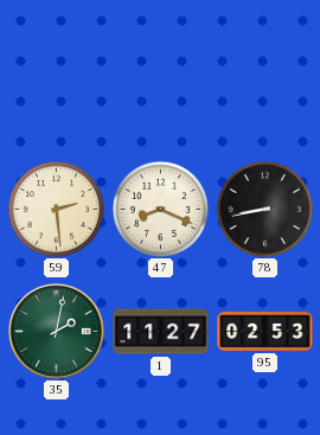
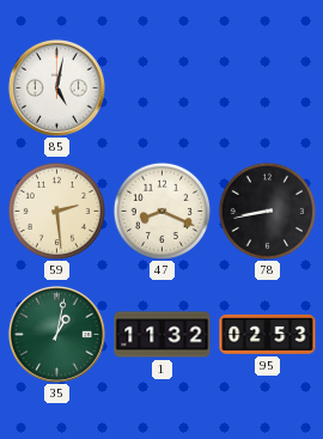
85: none -> 5:02
35: 2:02 -> 1:02
1: 11:27 -> 11:32
